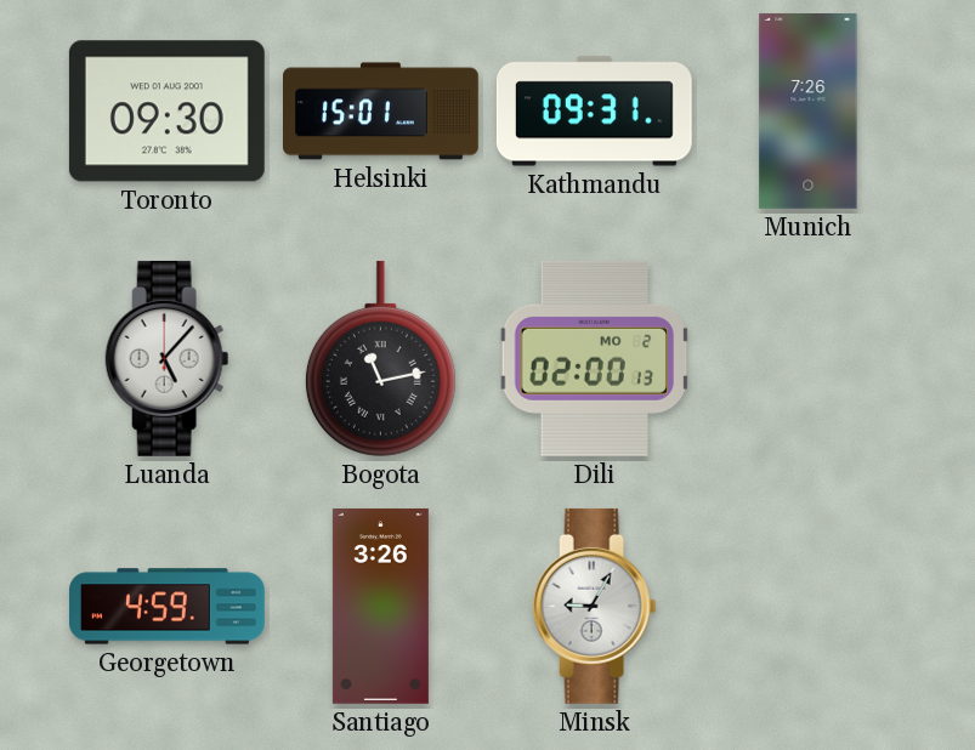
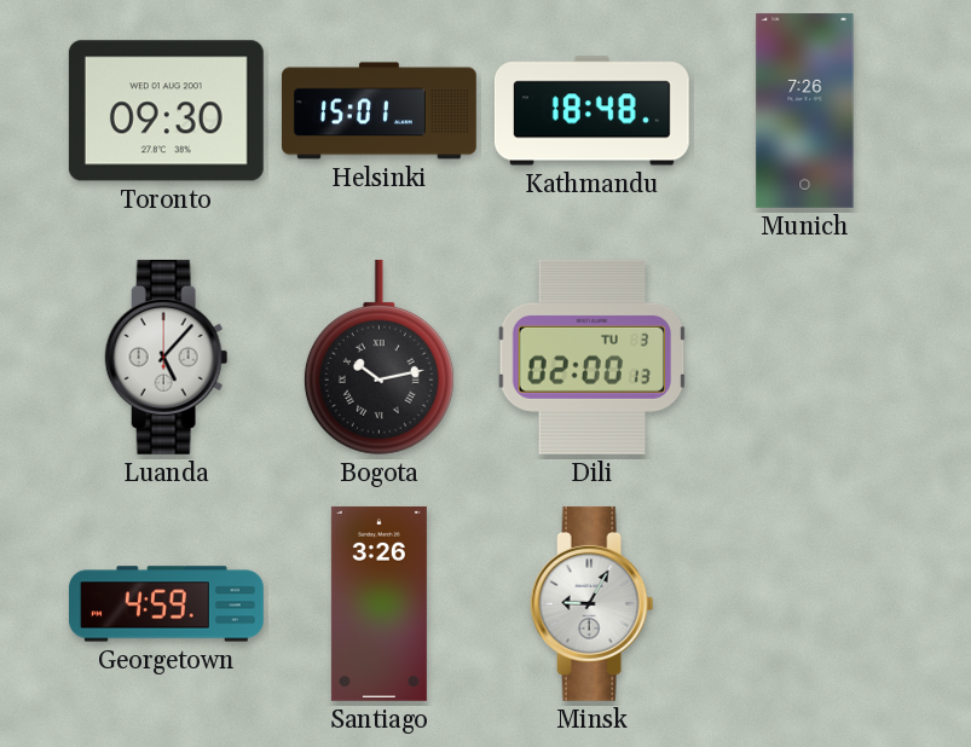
Kathmandu: 09:31 -> 18:48
Bogota: 11:13 -> 10:13
Dili date: MO 2 -> TU 3
